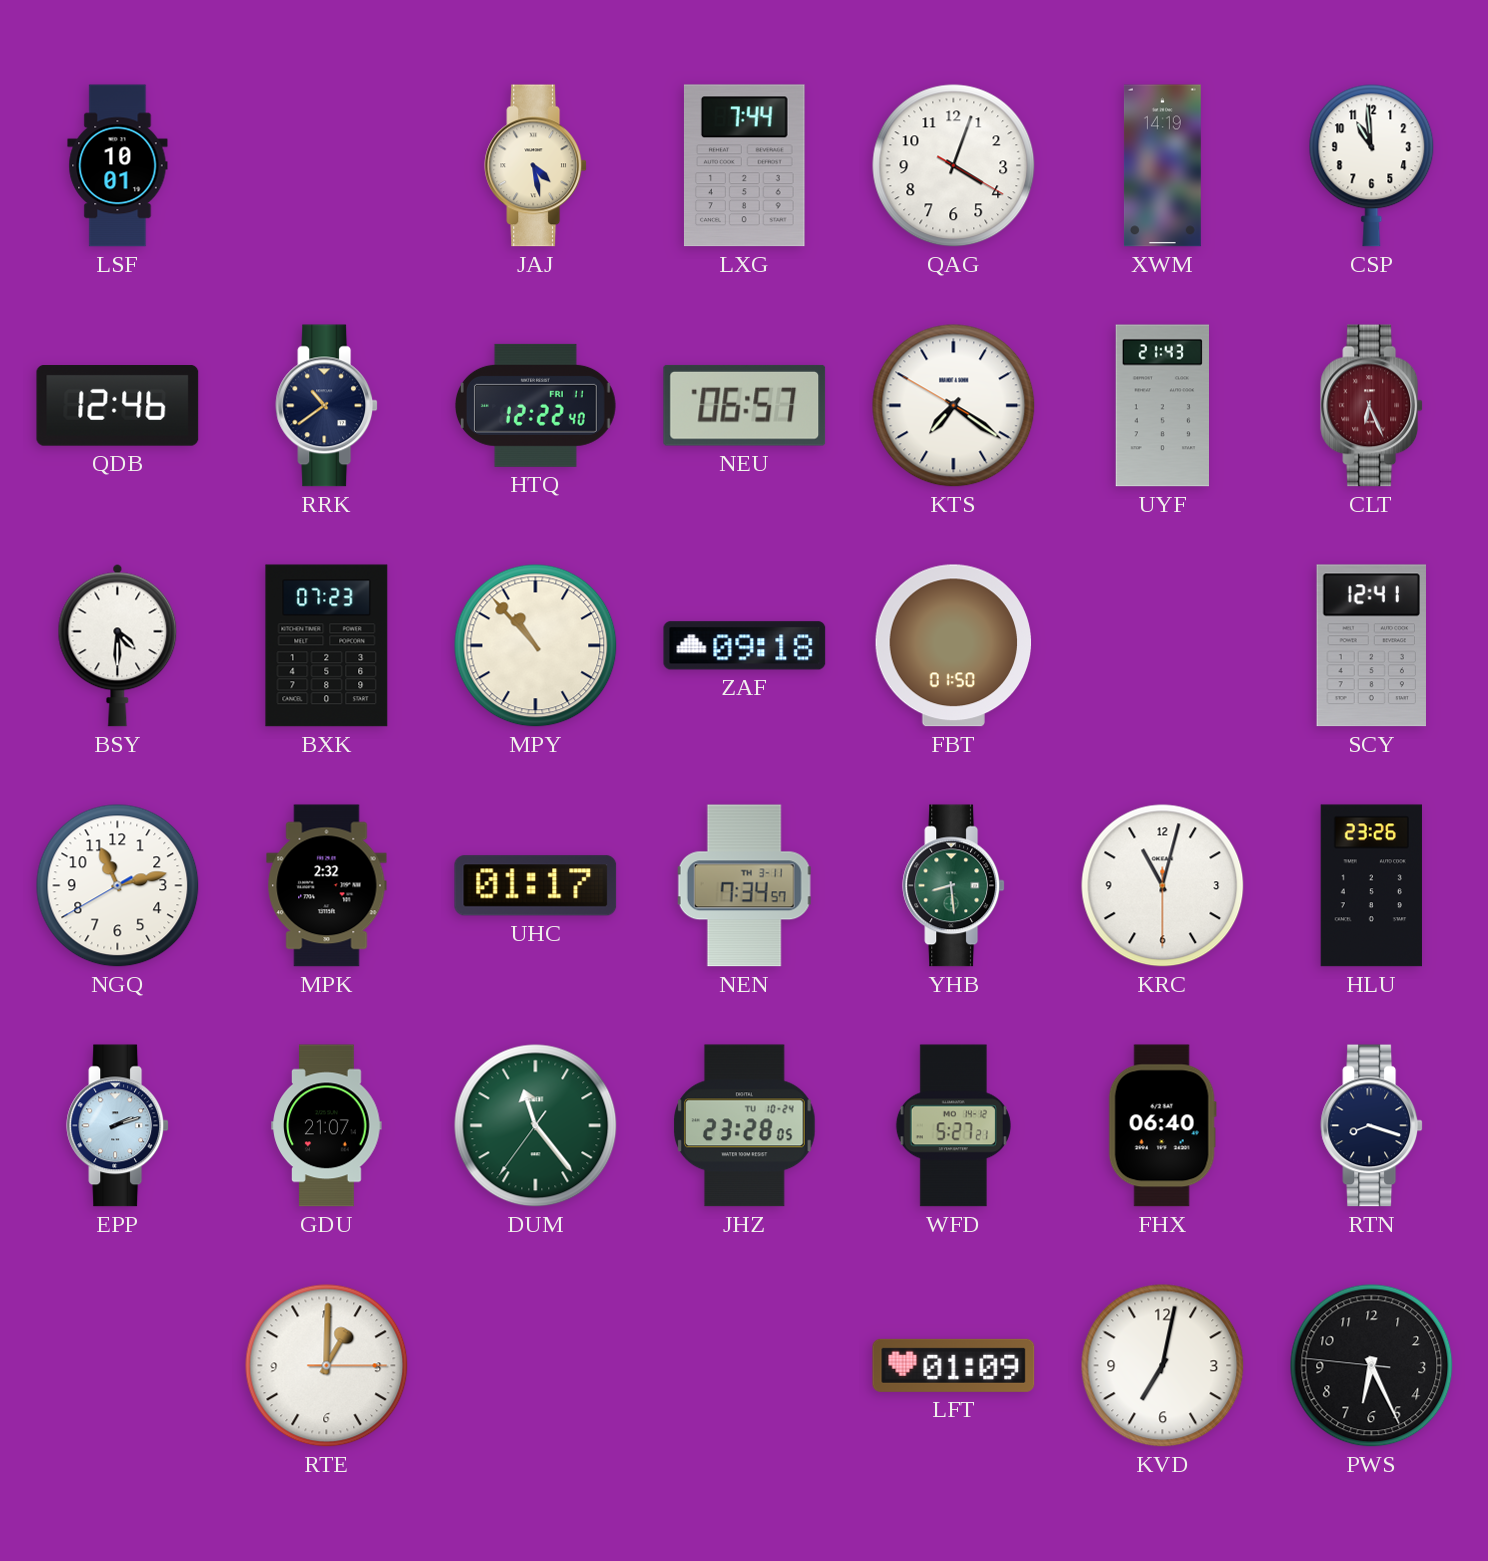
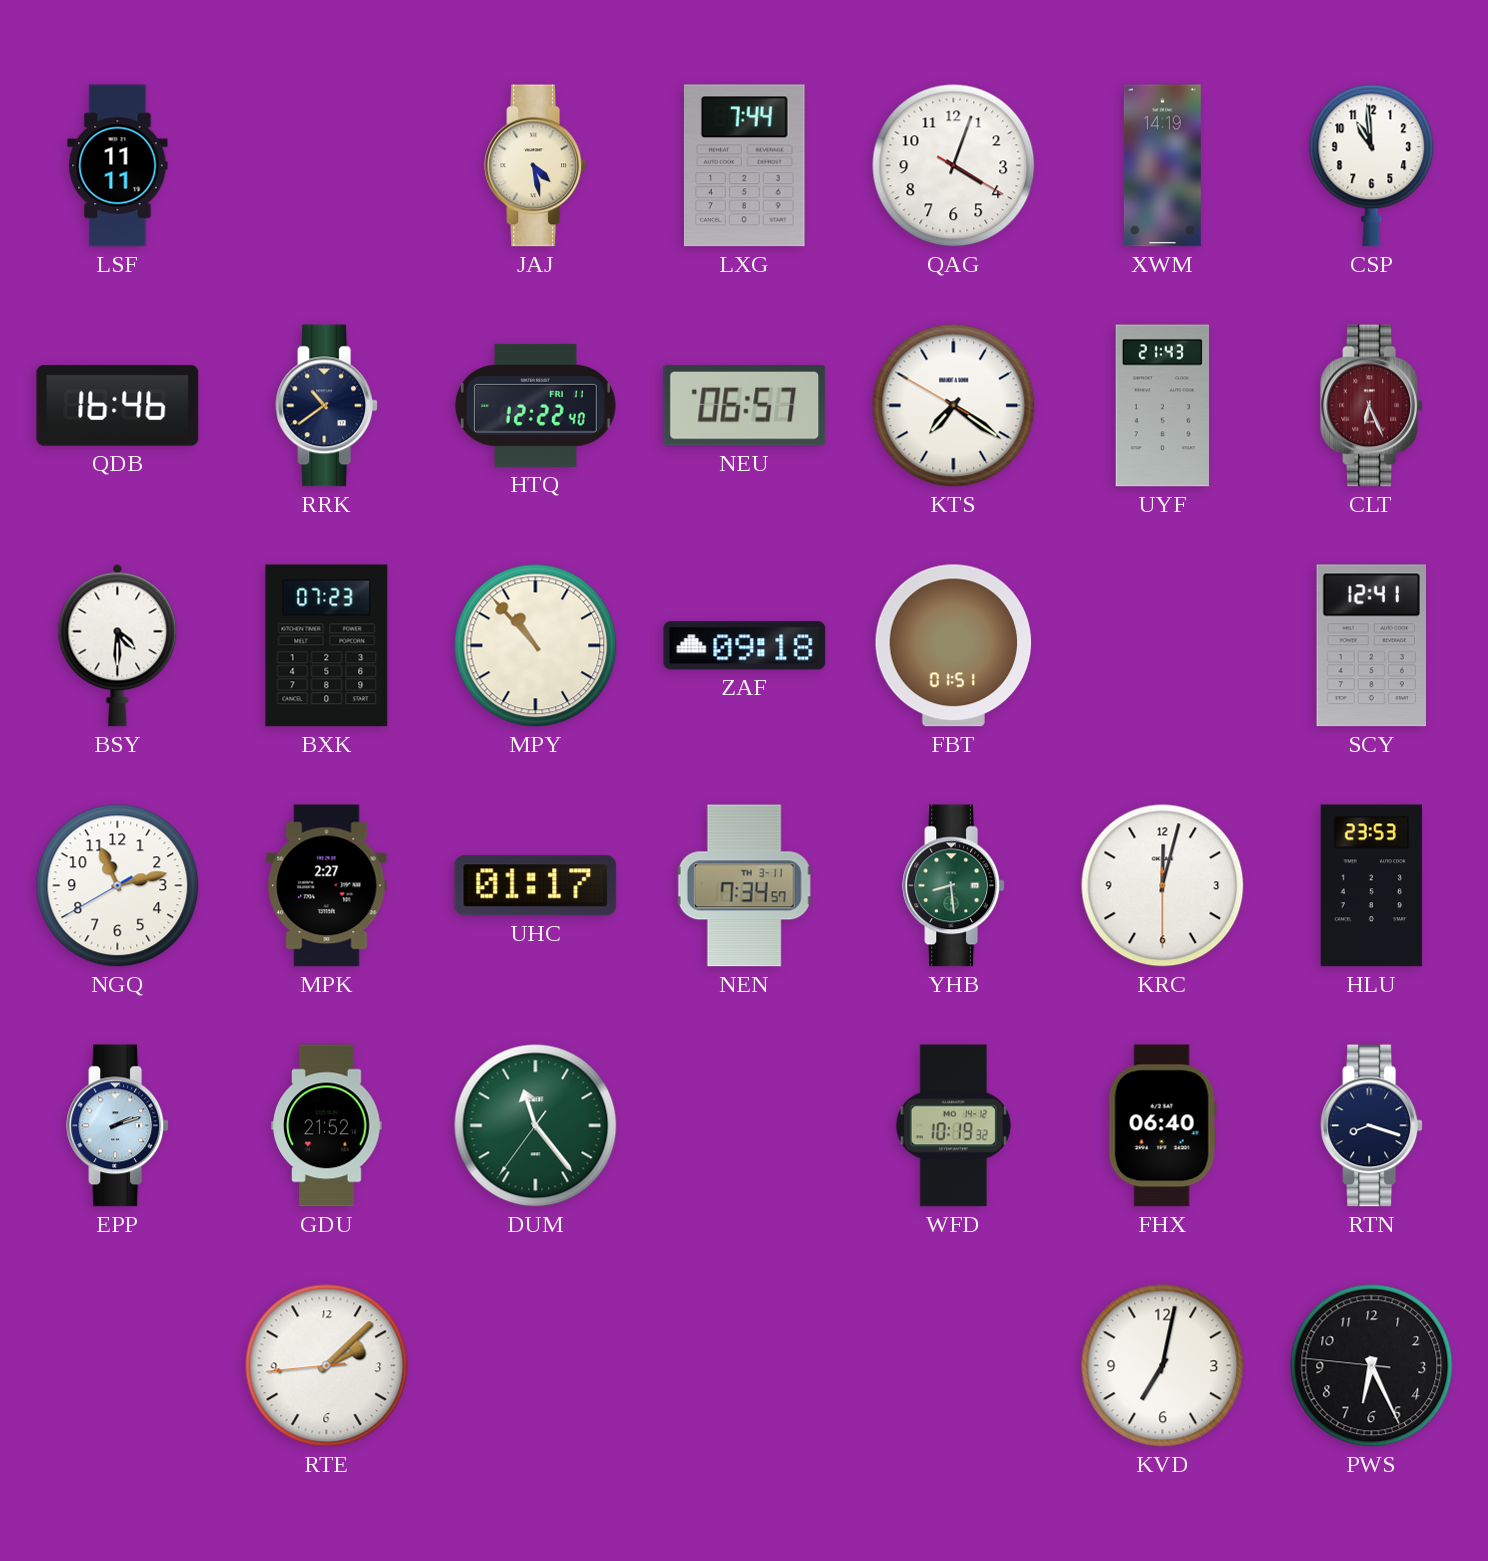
LSF: 10:01 -> 11:11
QDB: 12:46 -> 16:46
FBT: 01:50 -> 01:51
MPK: 2:32 -> 2:27
KRC: 11:02 -> 12:02
HLU: 23:26 -> 23:53
GDU: 21:07 -> 21:52
JHZ: 23:28 -> none
WFD: 5:27 -> 10:19
RTE: 1:00 -> 2:07
LFT: 01:09 -> none
